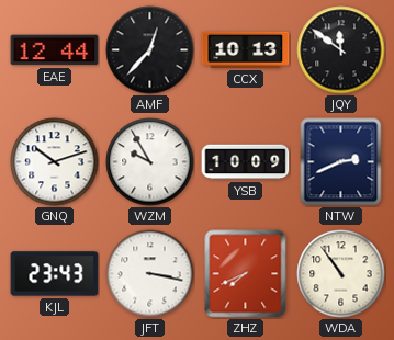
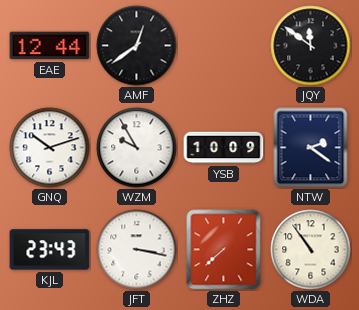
AMF: 12:37 -> 12:39
CCX: 10:13 -> none
NTW: 2:41 -> 2:21
ZHZ: 7:41 -> 7:38
